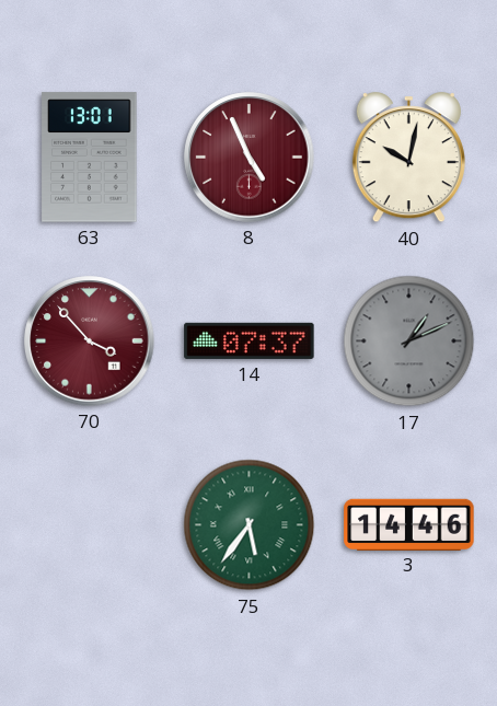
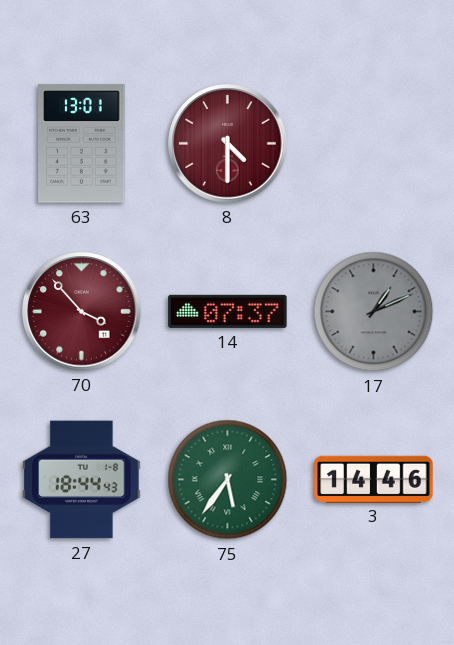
8: 4:56 -> 4:30
40: 10:02 -> none
27: none -> 18:44
